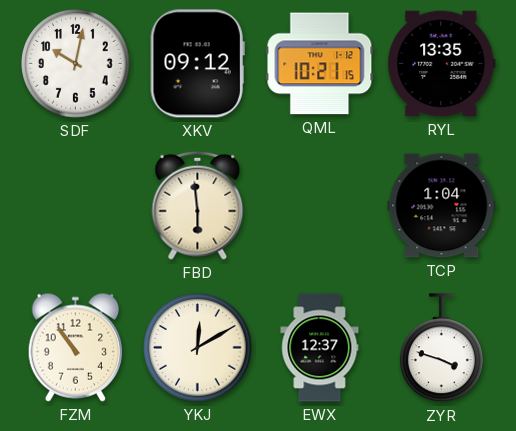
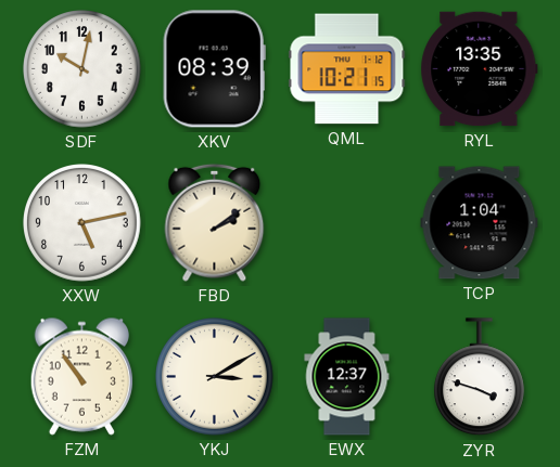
XKV: 09:12 -> 08:39
XXW: none -> 5:13
FBD: 5:59 -> 2:09
YKJ: 12:10 -> 3:10
